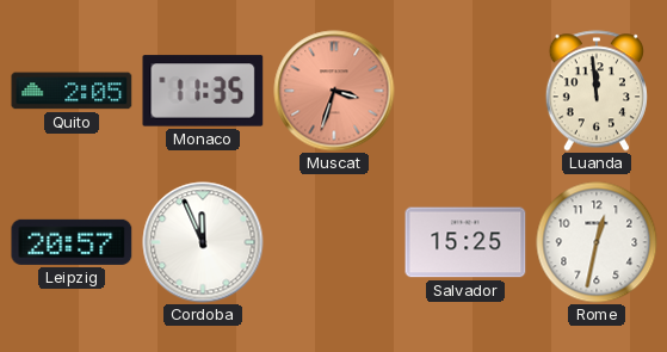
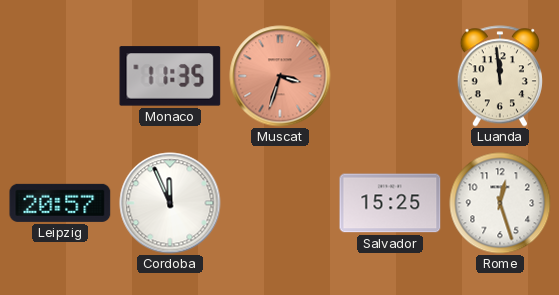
Quito: 2:05 -> none
Rome: 12:32 -> 12:27
